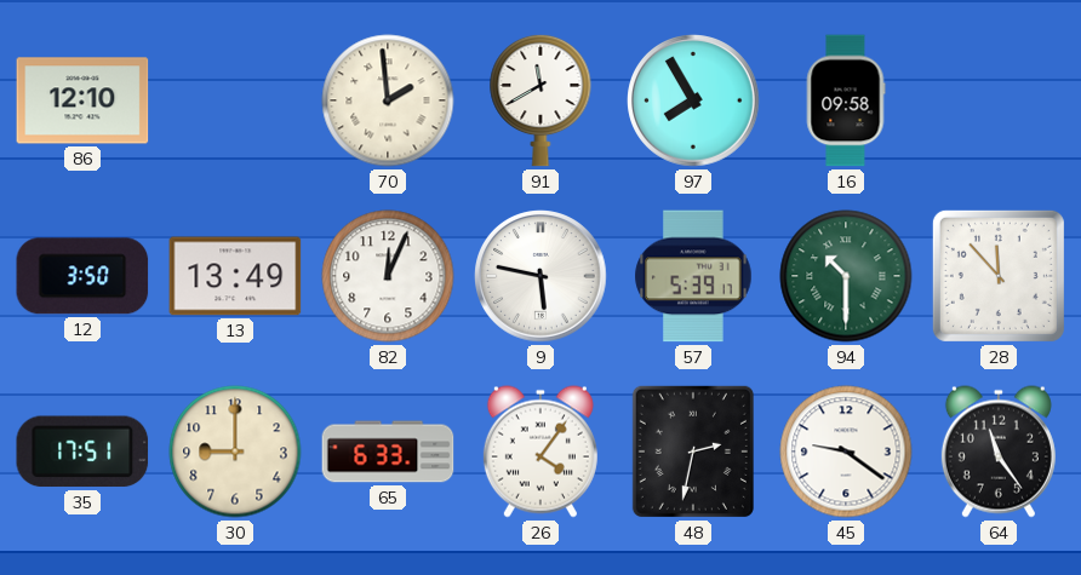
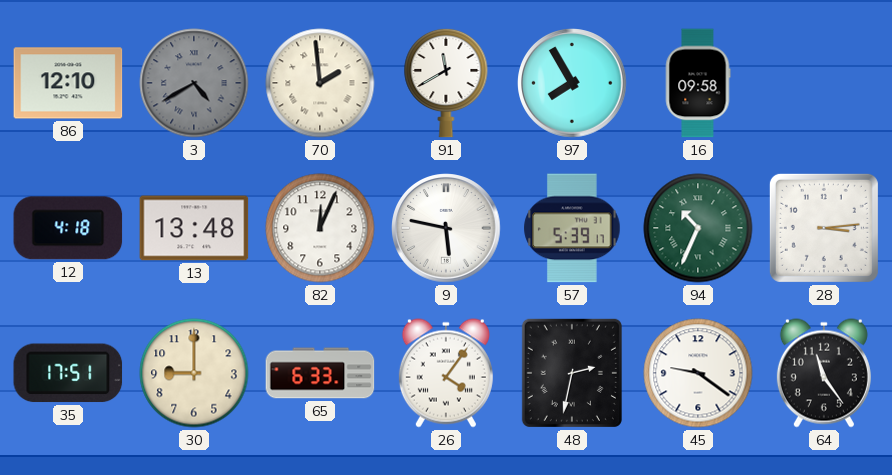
3: none -> 4:40
12: 3:50 -> 4:18
13: 13:49 -> 13:48
94: 10:30 -> 10:34
28: 11:53 -> 3:14
